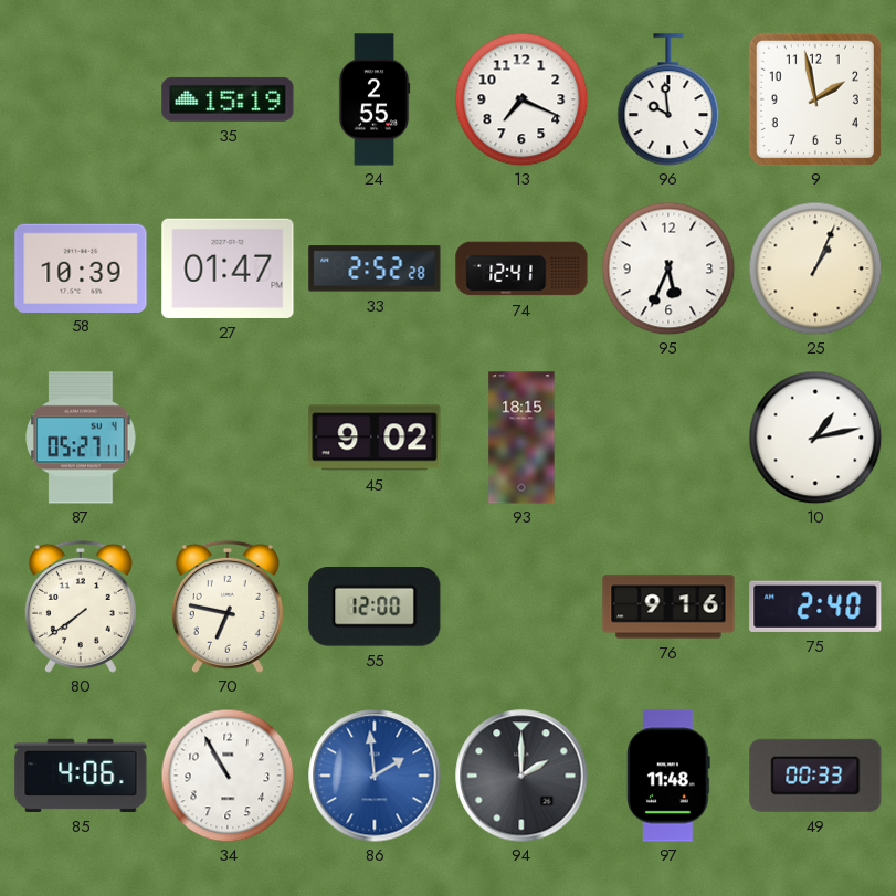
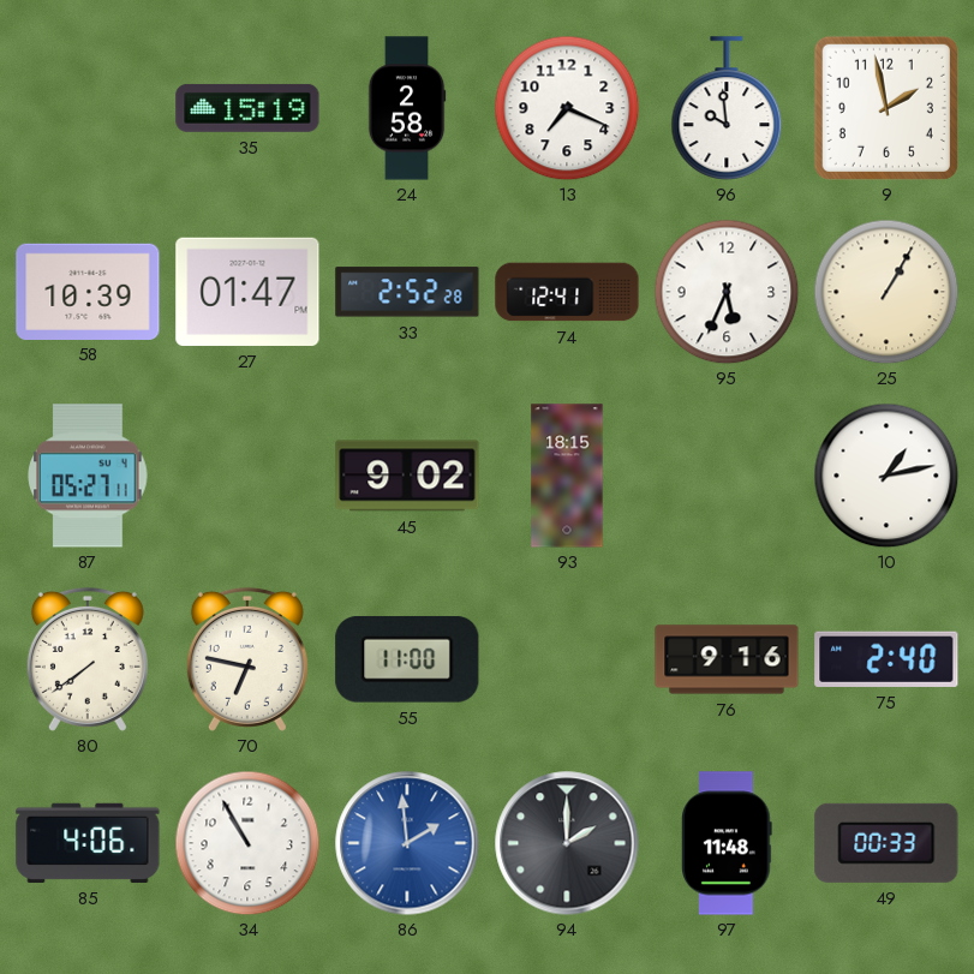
24: 2:55 -> 2:58
25: 1:04 -> 1:05
55: 12:00 -> 11:00
